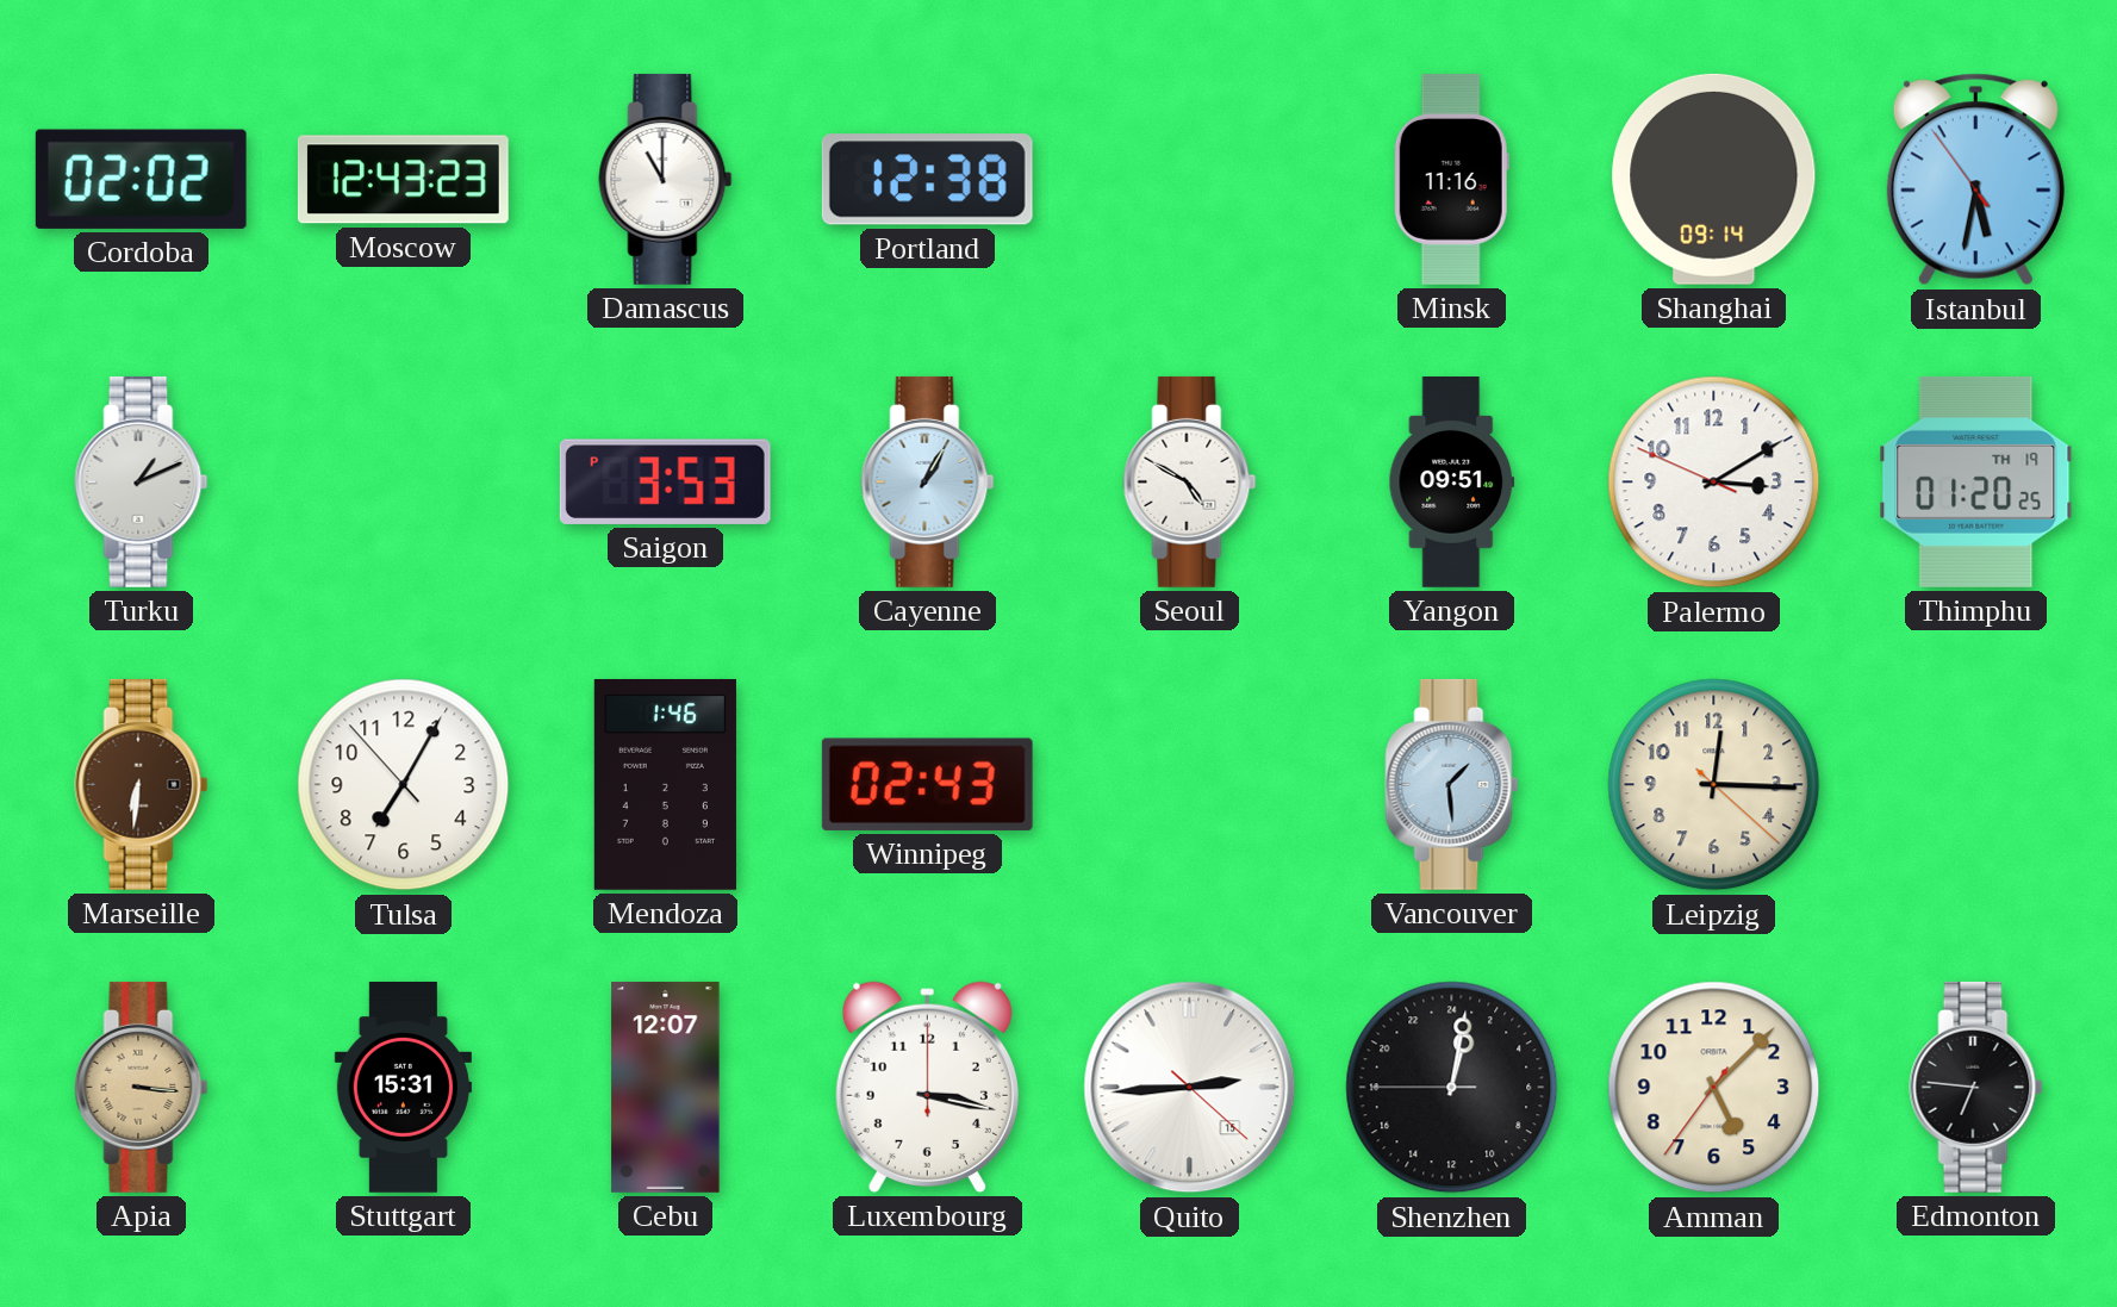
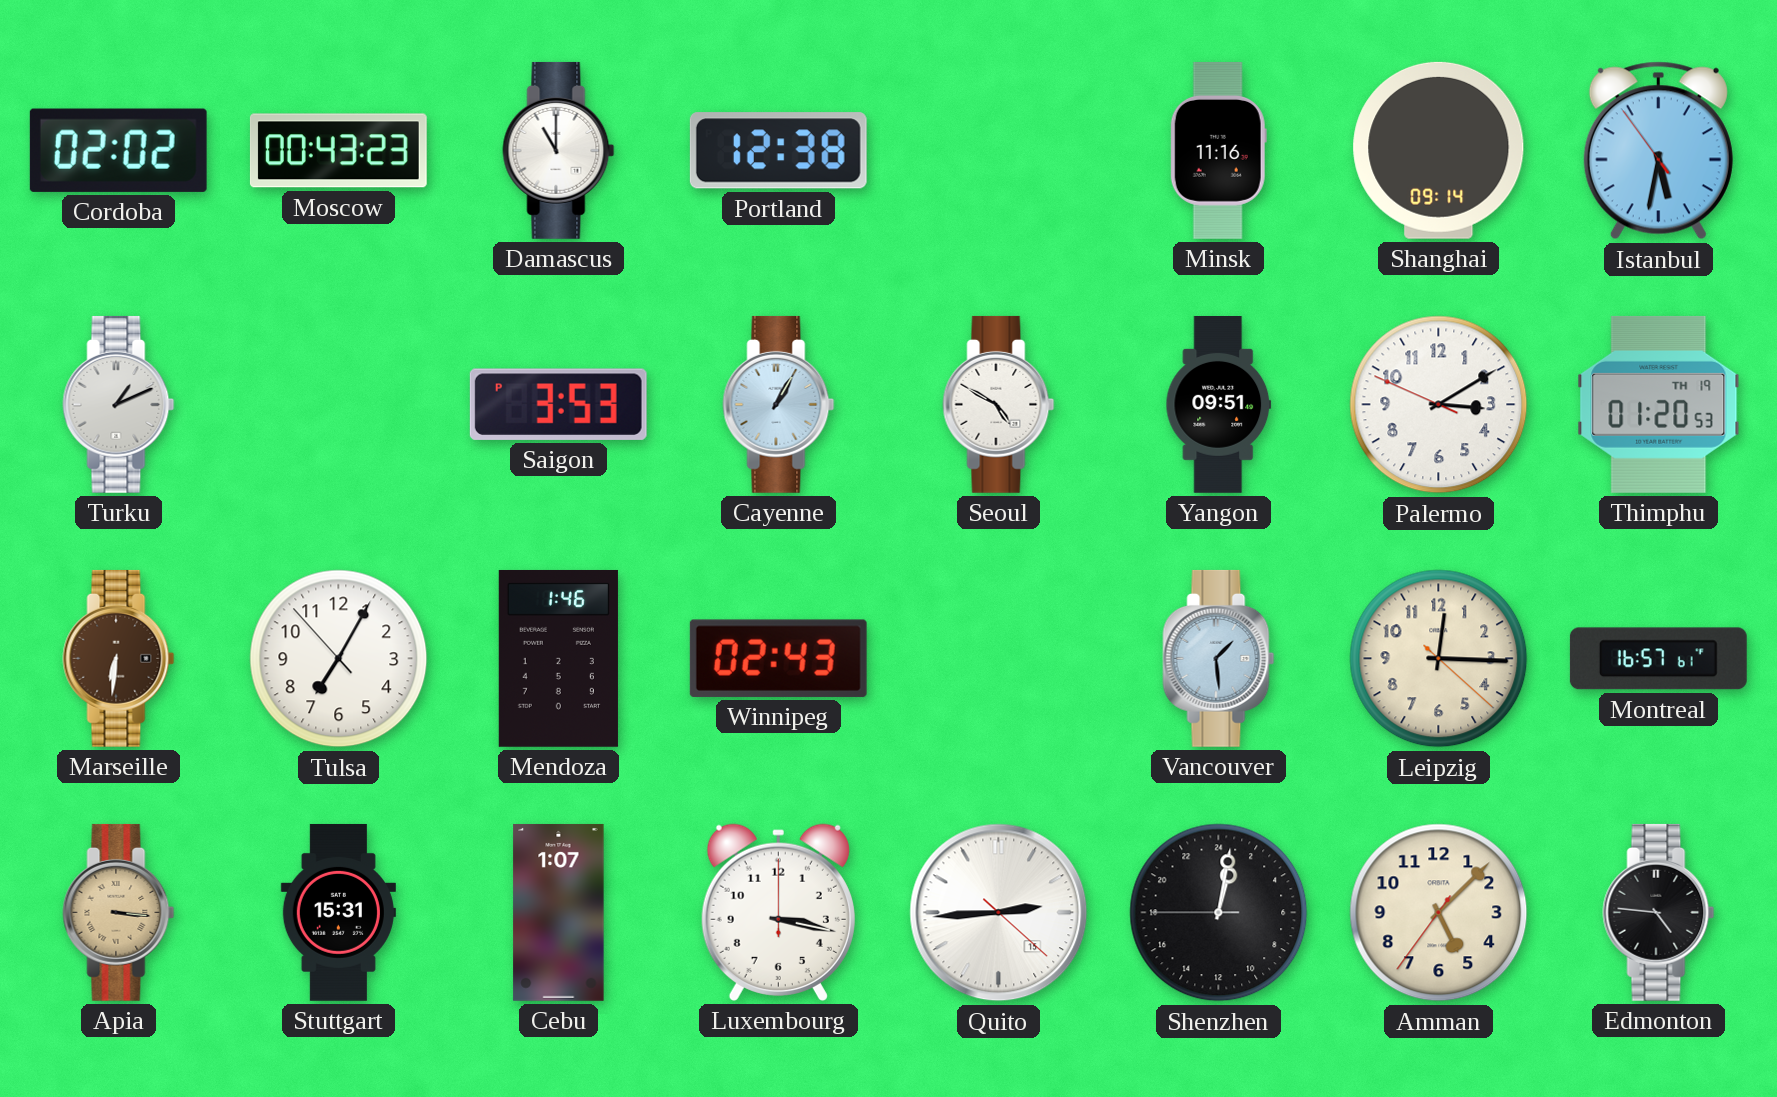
Moscow: 12:43 -> 00:43
Thimphu: 01:20:25 -> 01:20:53
Montreal: none -> 16:57
Cebu: 12:07 -> 1:07
Edmonton: 6:46 -> 4:46
